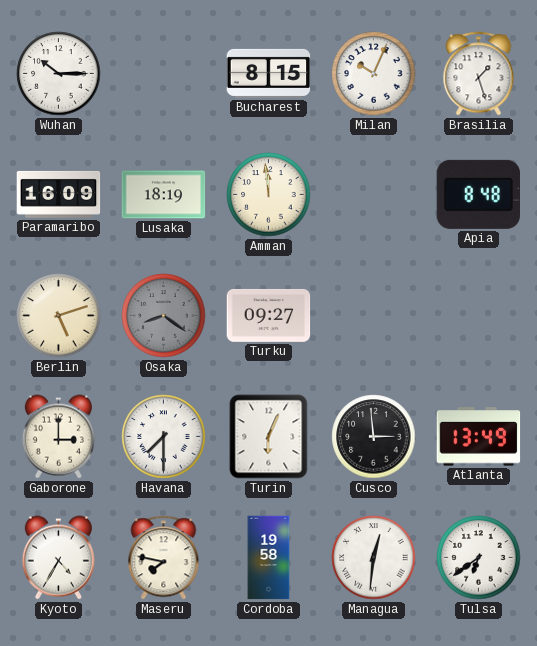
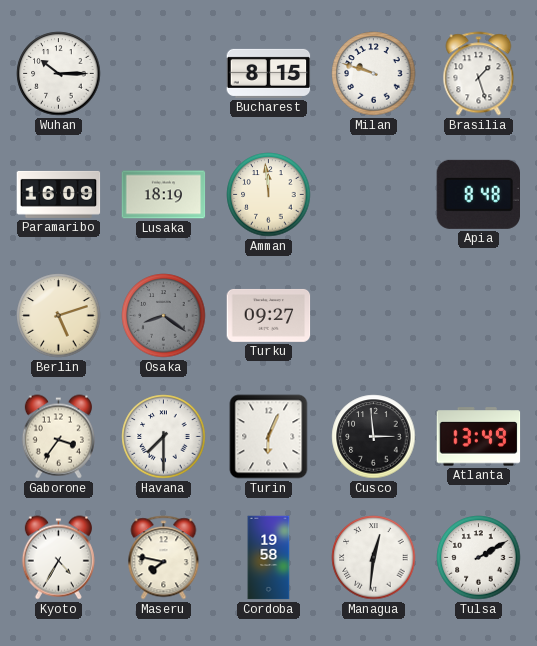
Milan: 10:04 -> 9:48
Gaborone: 3:00 -> 3:36
Tulsa: 6:39 -> 2:10
